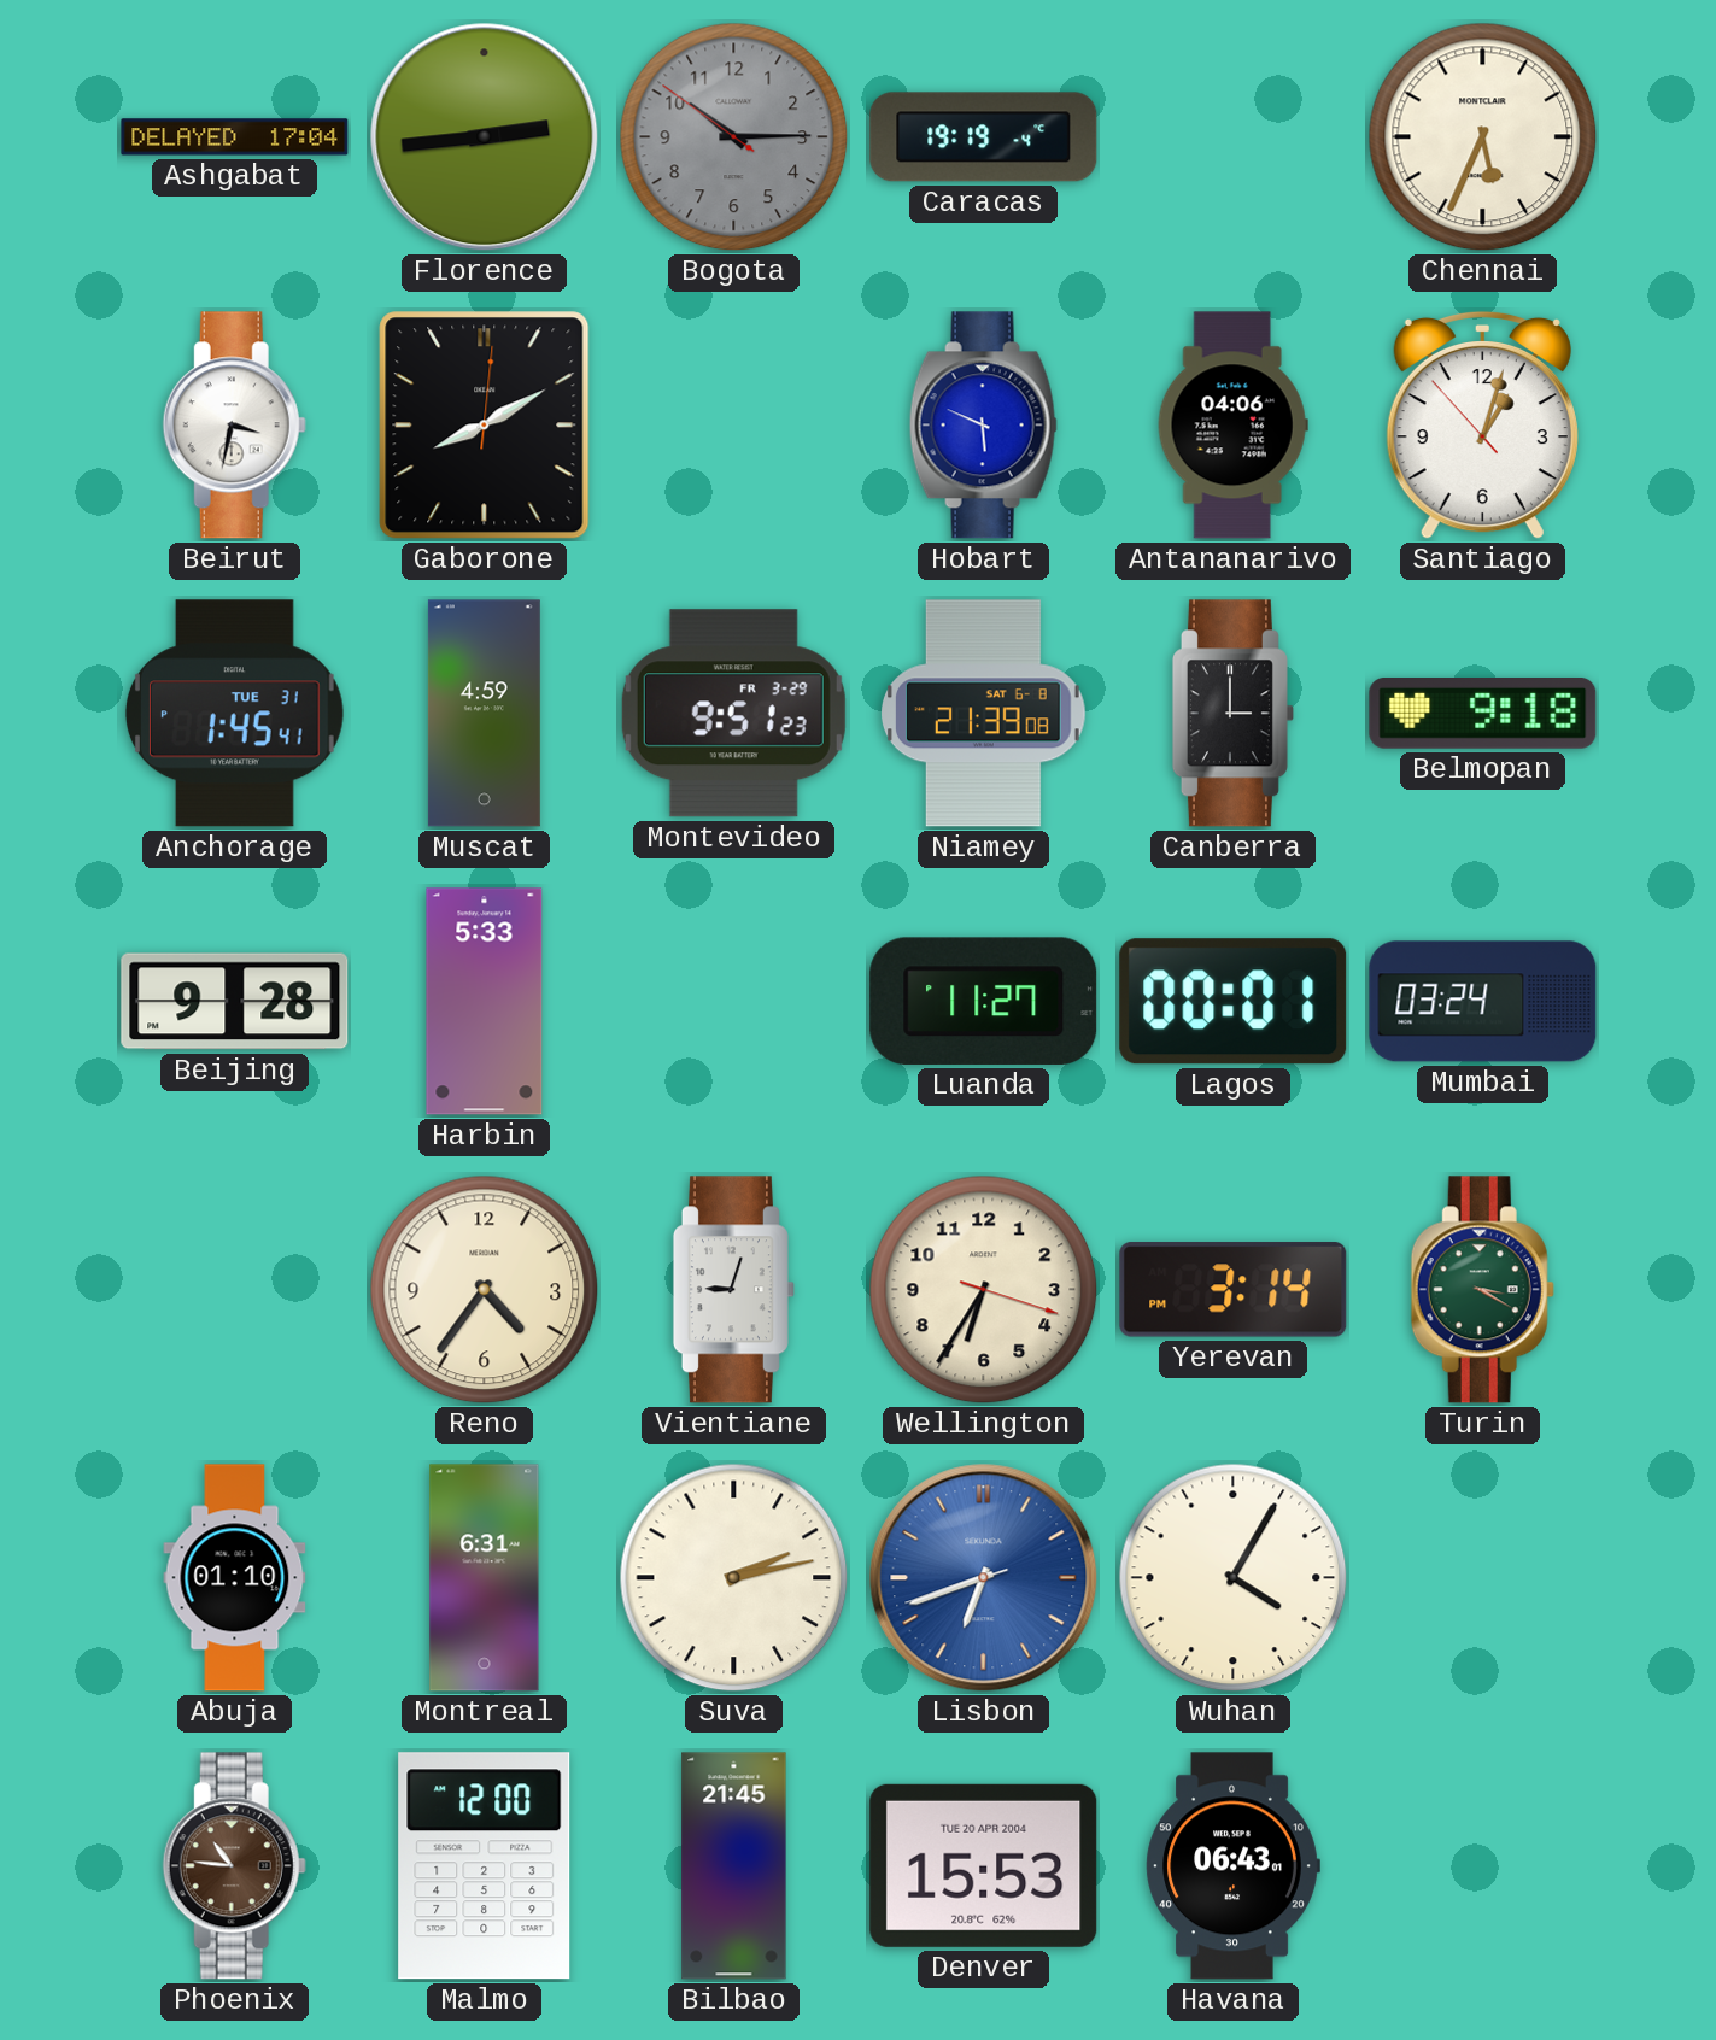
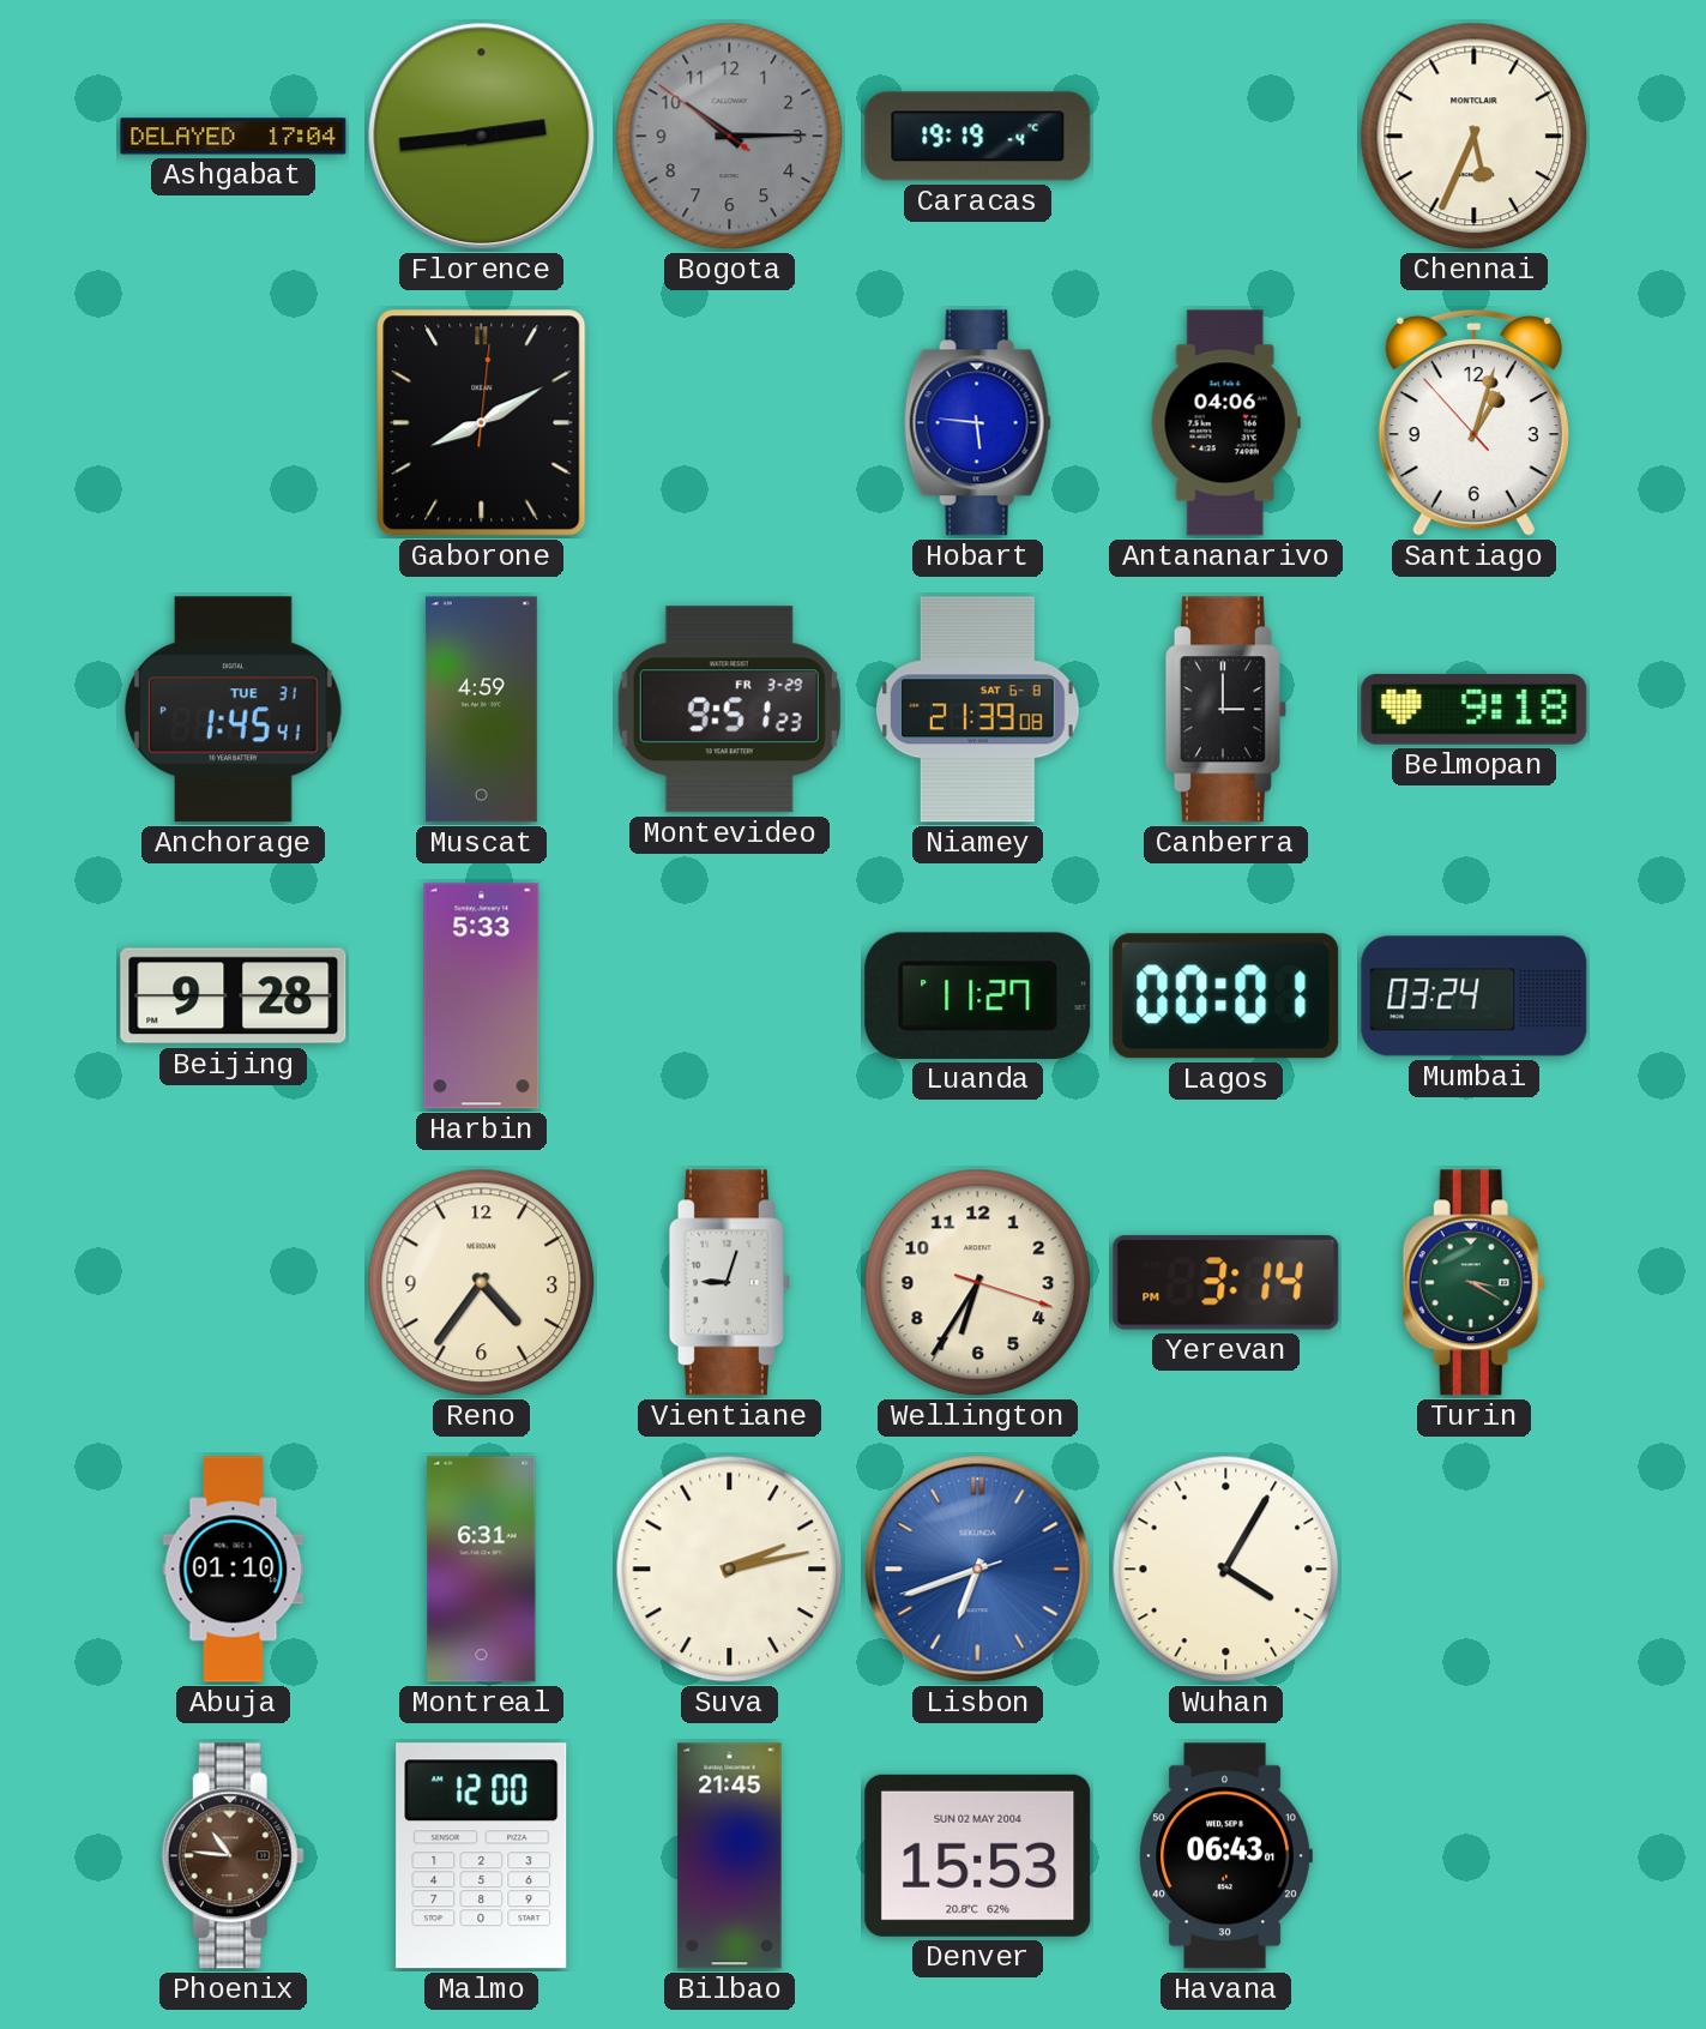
Beirut: 3:32 -> none
Hobart: 5:49 -> 5:46
Denver date: TUE 20 APR 2004 -> SUN 02 MAY 2004
